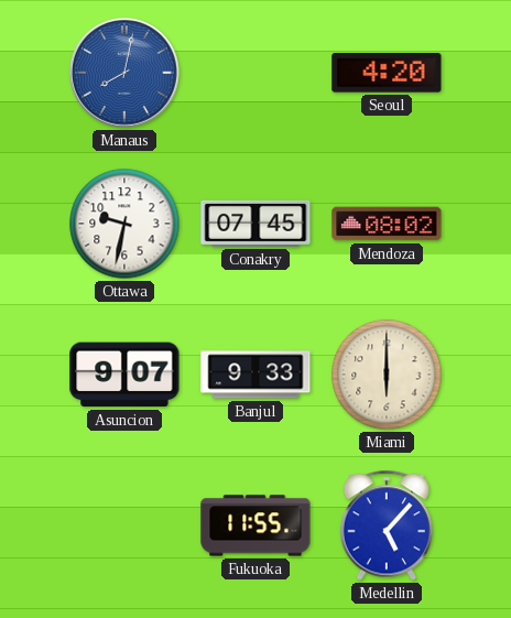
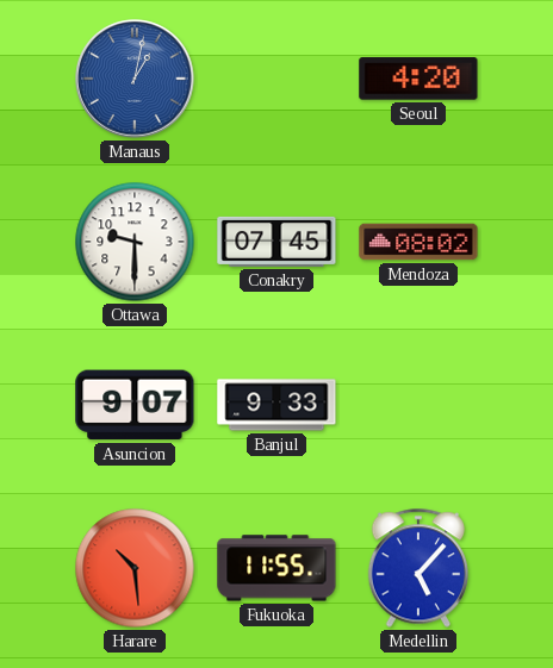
Manaus: 8:02 -> 1:02
Ottawa: 9:32 -> 9:30
Miami: 6:00 -> none
Harare: none -> 10:29
